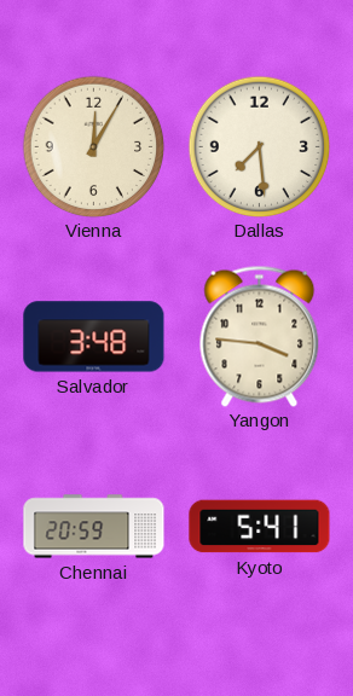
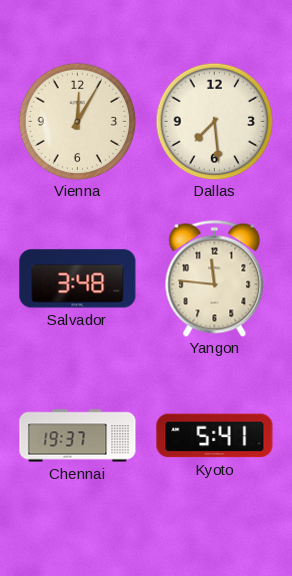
Yangon: 3:46 -> 11:46
Chennai: 20:59 -> 19:37
